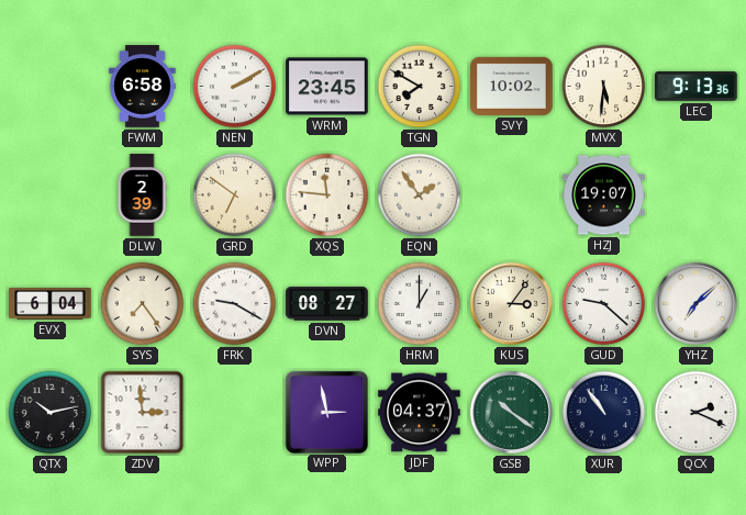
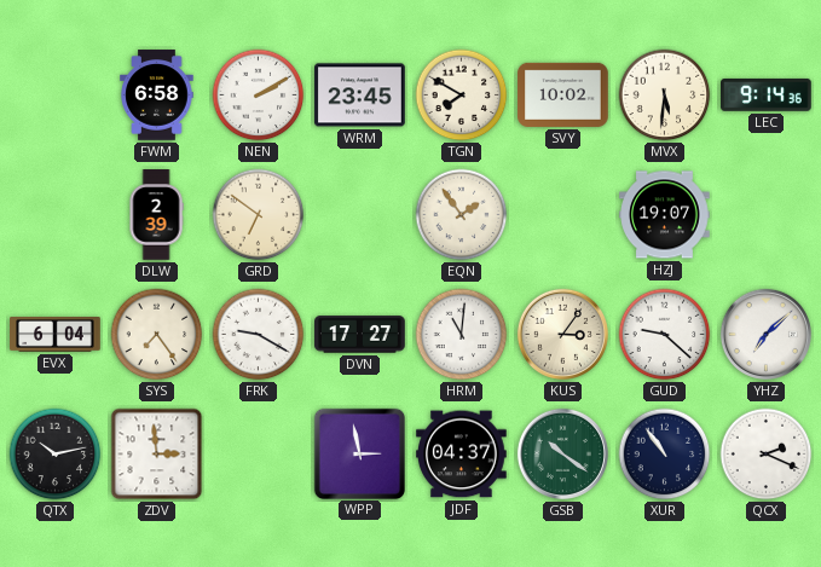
LEC: 9:13 -> 9:14
XQS: 11:46 -> none
DVN: 08:27 -> 17:27
HRM: 1:00 -> 11:01
